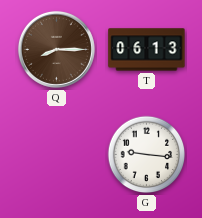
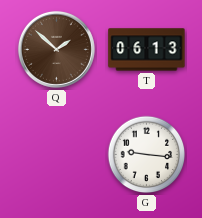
Q: 8:15 -> 1:52
